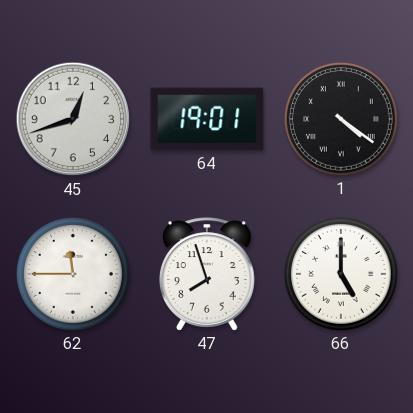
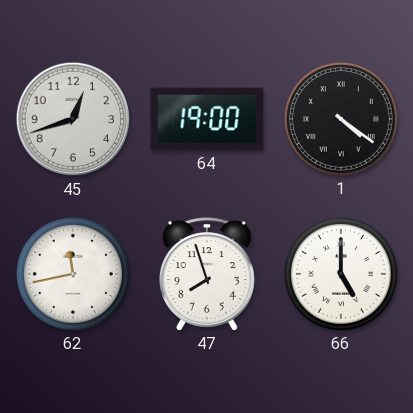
64: 19:01 -> 19:00
62: 11:45 -> 11:43
